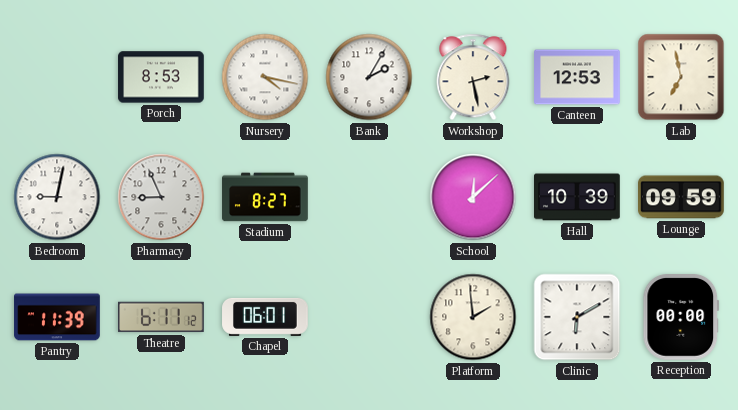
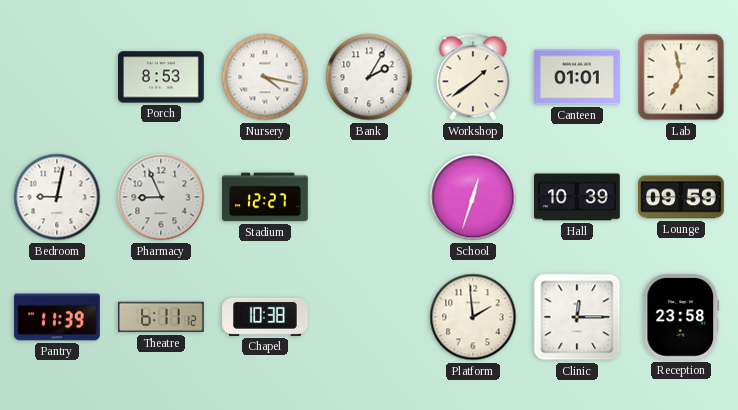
Workshop: 2:28 -> 1:39
Canteen: 12:53 -> 01:01
Stadium: 8:27 -> 12:27
School: 12:08 -> 12:33
Chapel: 06:01 -> 10:38
Clinic: 6:10 -> 12:15
Reception: 00:00 -> 23:58
